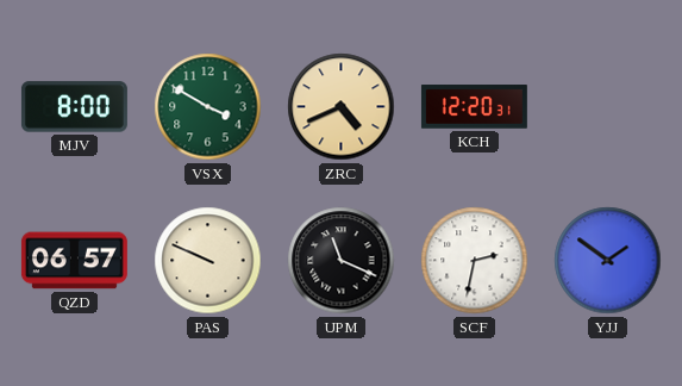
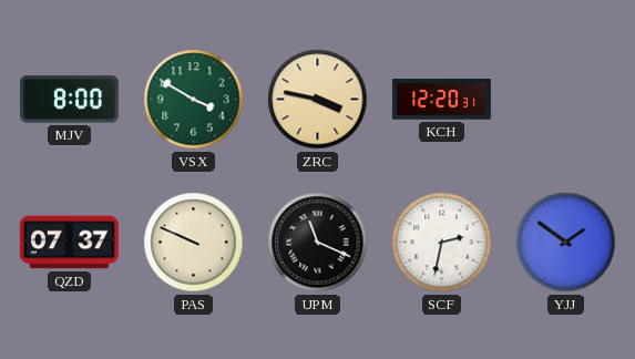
ZRC: 4:41 -> 3:47
QZD: 06:57 -> 07:37
